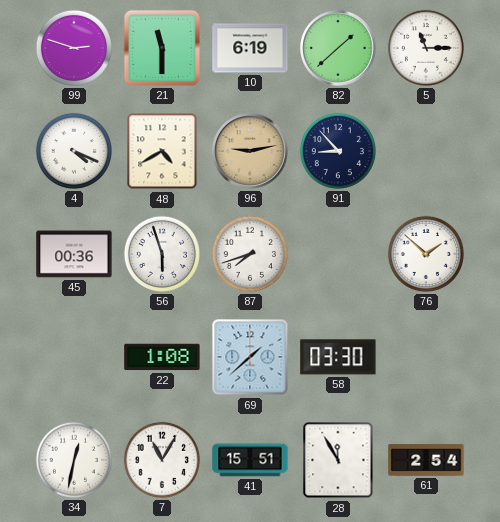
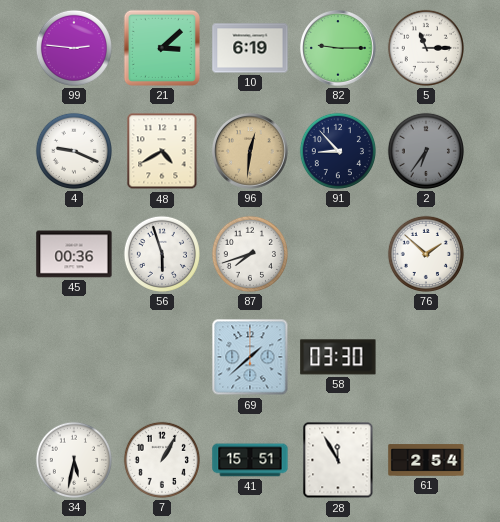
99: 2:48 -> 2:46
21: 11:30 -> 3:08
82: 1:38 -> 9:15
4: 4:19 -> 9:19
96: 9:13 -> 12:31
2: none -> 6:36
22: 1:08 -> none
34: 12:32 -> 5:32
7: 11:05 -> 1:05
